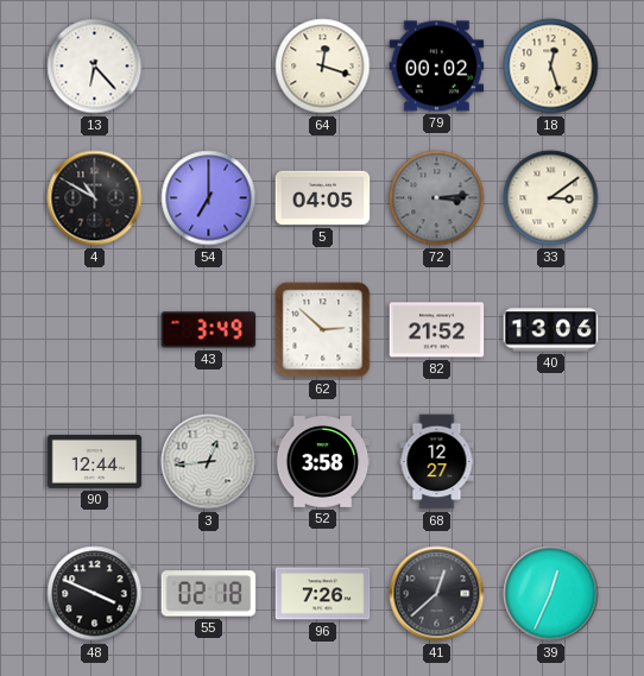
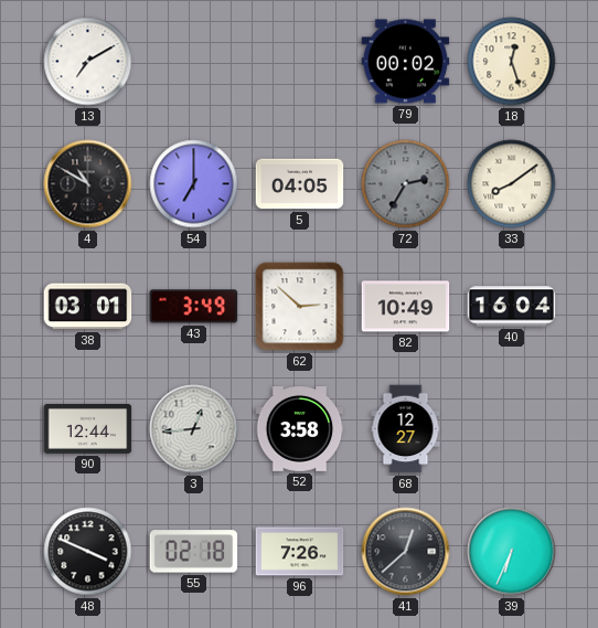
13: 6:23 -> 7:10
64: 12:18 -> none
72: 3:14 -> 2:35
33: 3:09 -> 8:09
38: none -> 03:01
82: 21:52 -> 10:49
40: 13:06 -> 16:04
39: 12:34 -> 6:34
